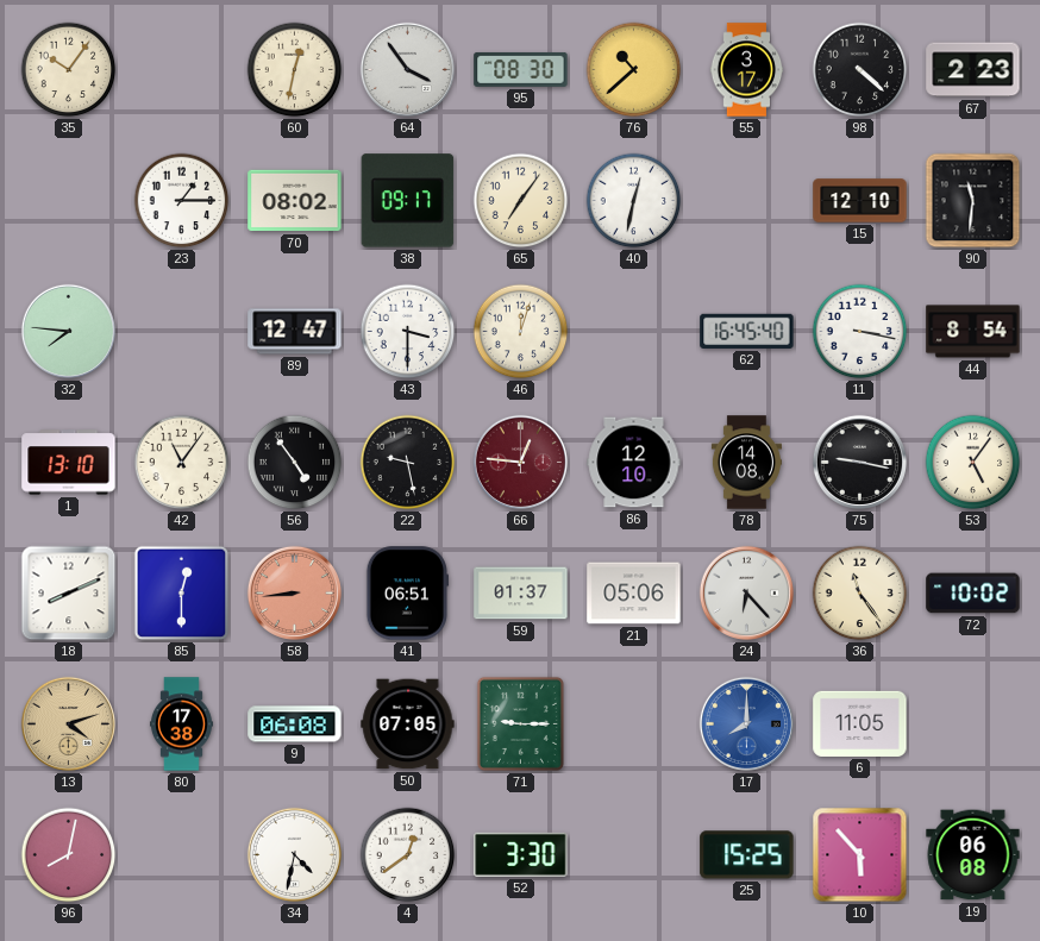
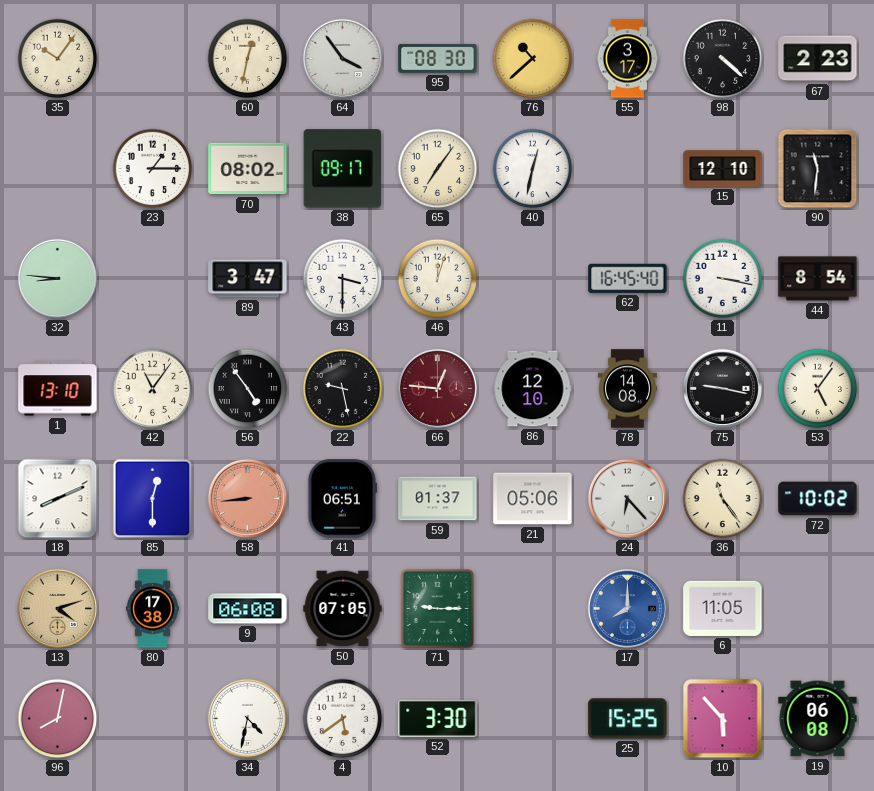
32: 7:46 -> 8:46
89: 12:47 -> 3:47
4: 12:39 -> 5:39
